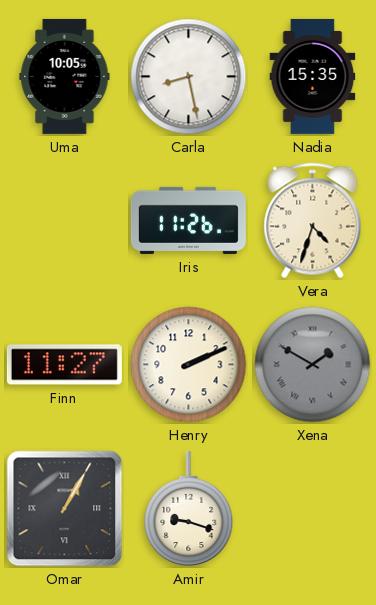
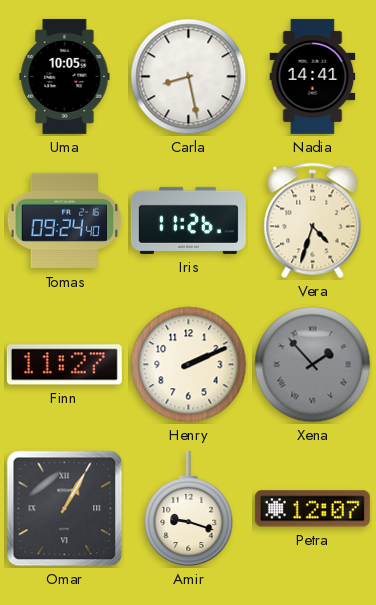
Nadia: 15:35 -> 14:41
Tomas: none -> 09:24
Xena: 1:50 -> 1:53
Petra: none -> 12:07
